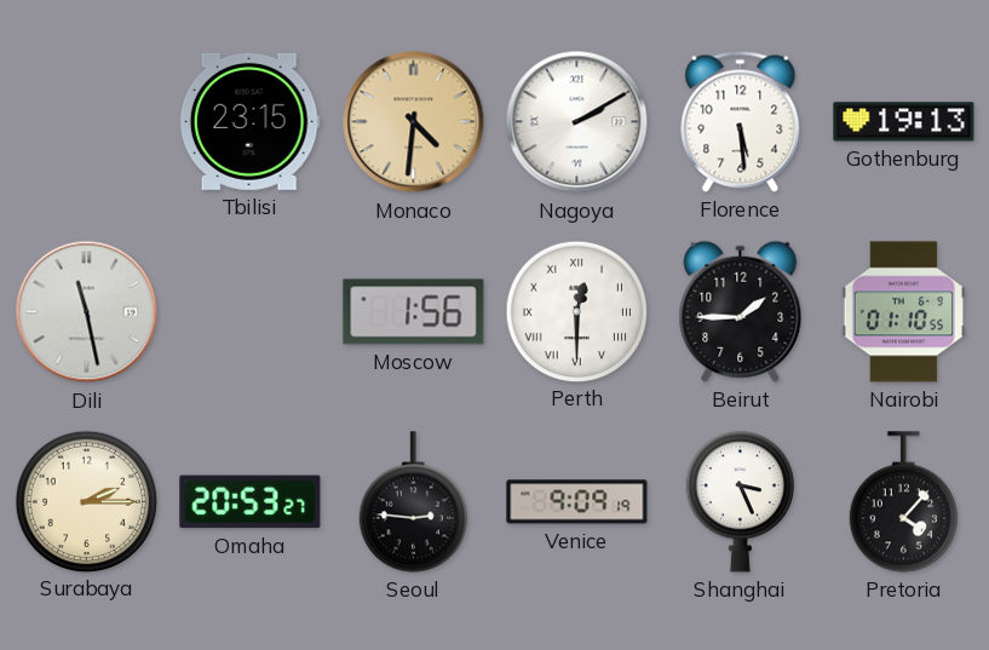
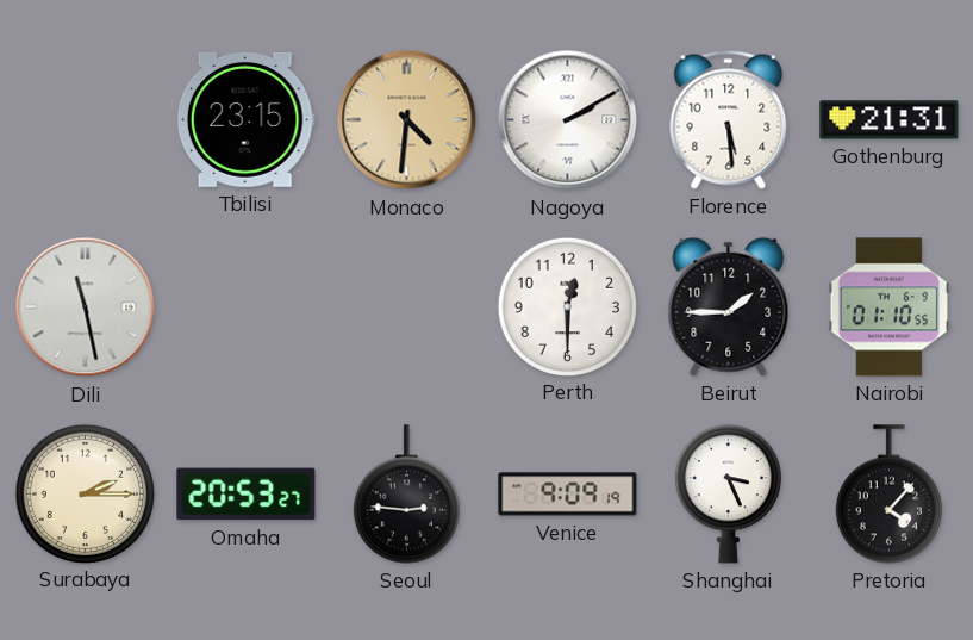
Gothenburg: 19:13 -> 21:31
Moscow: 1:56 -> none
Perth numerals: Roman -> Arabic
